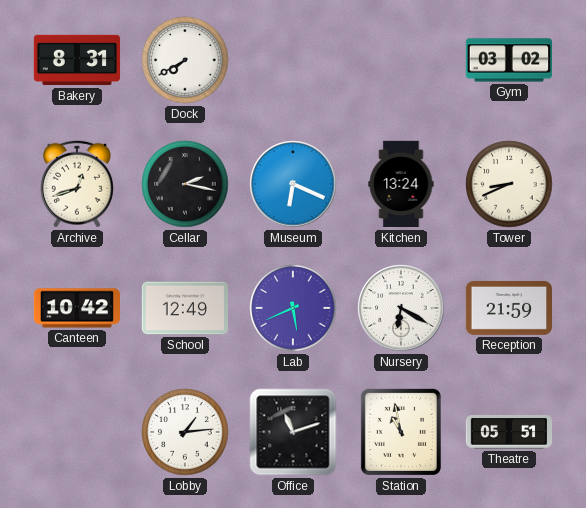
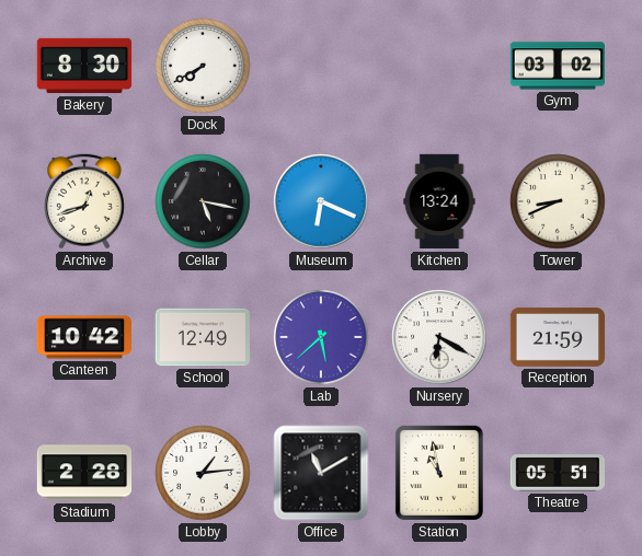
Bakery: 8:31 -> 8:30
Cellar: 2:17 -> 5:17
Lab: 5:41 -> 5:38
Stadium: none -> 2:28
Office: 11:12 -> 11:10
